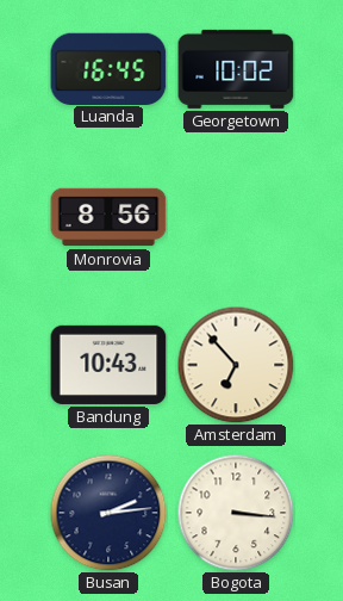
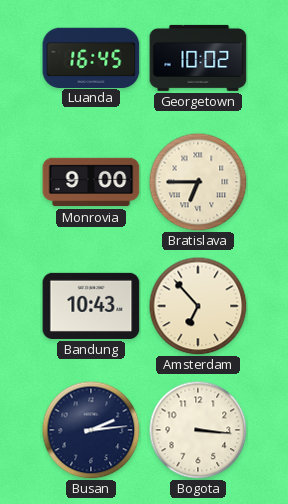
Monrovia: 8:56 -> 9:00
Bratislava: none -> 6:45
